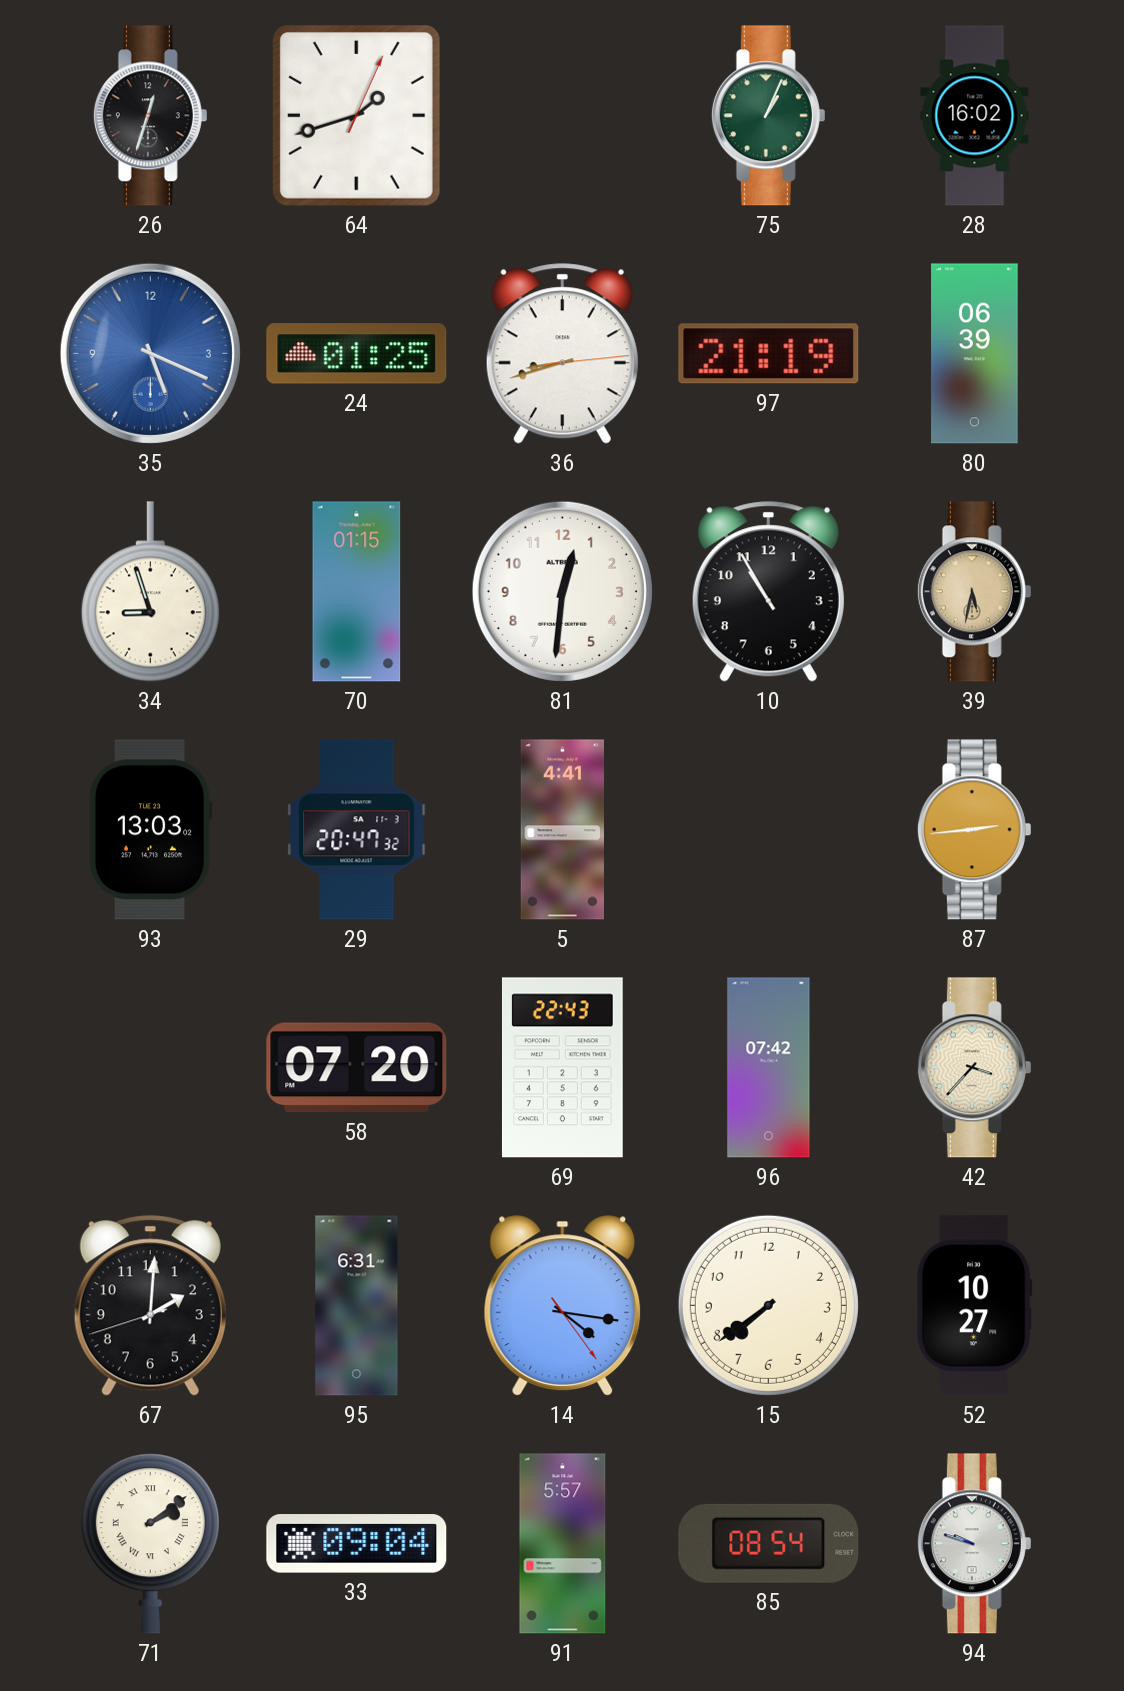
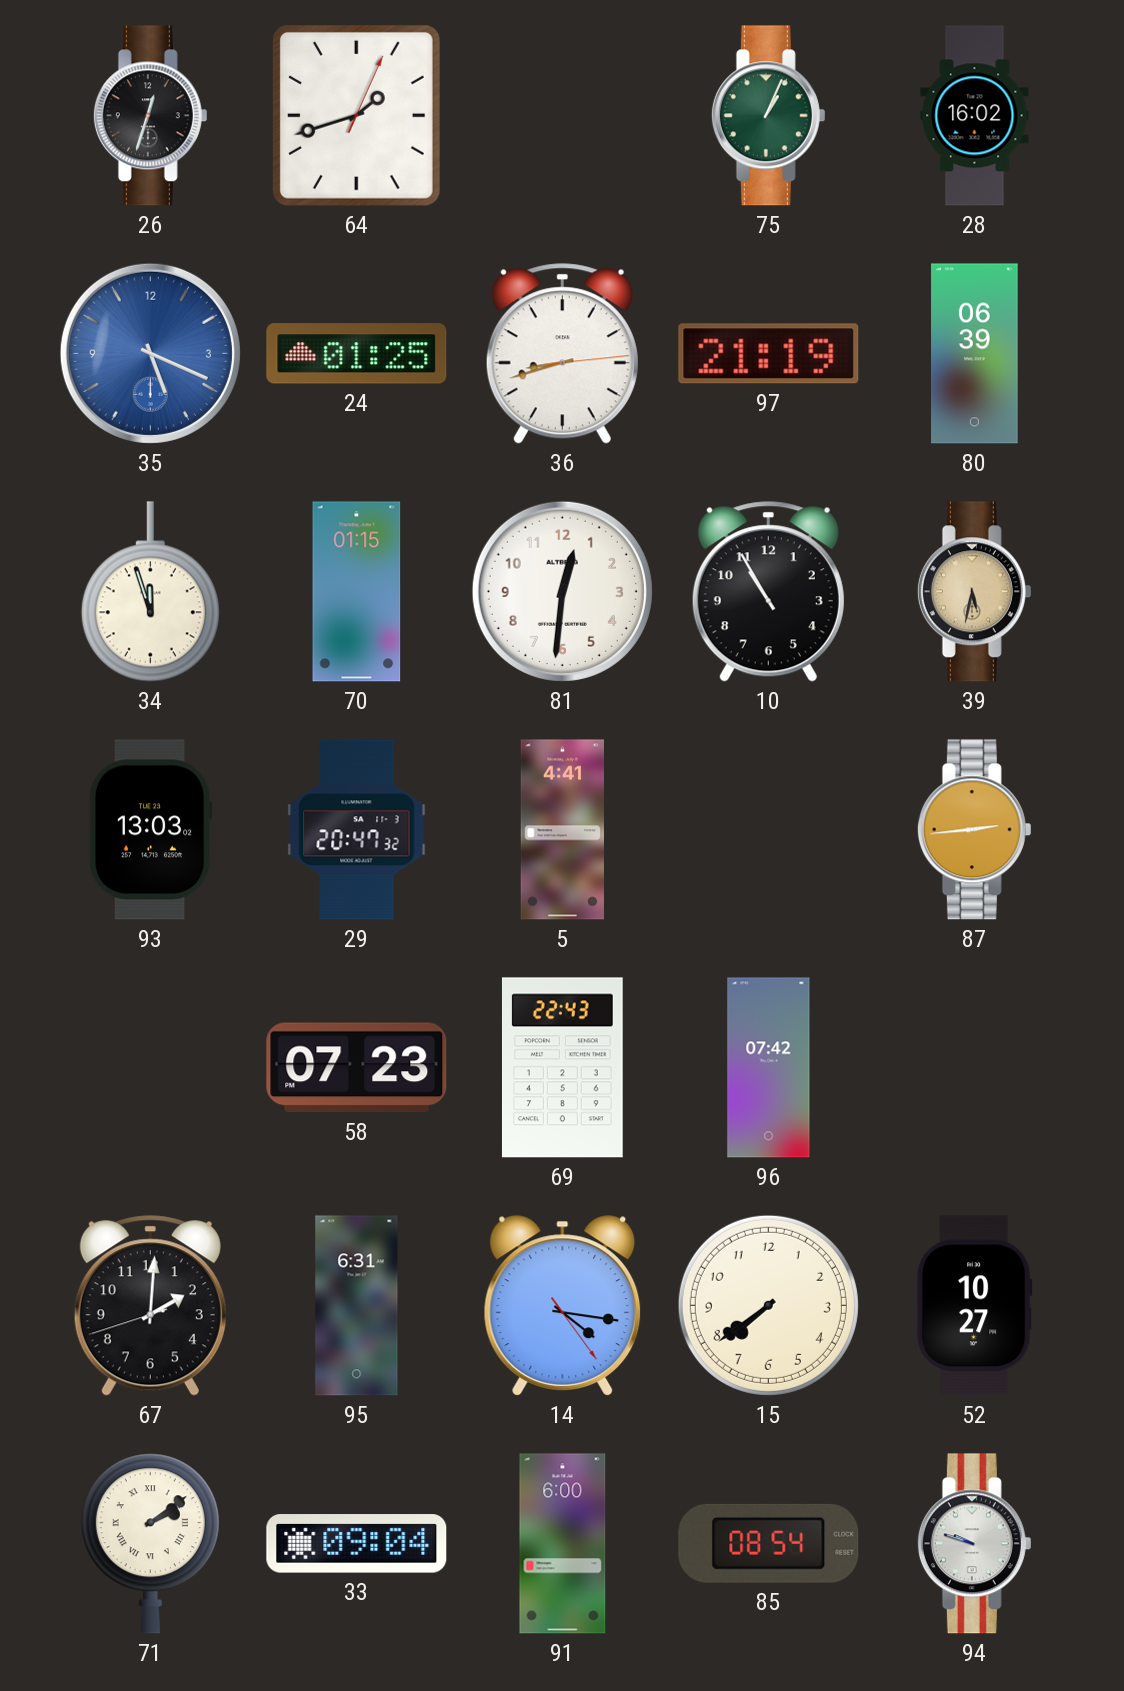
34: 8:57 -> 11:57
58: 07:20 -> 07:23
42: 3:37 -> none
91: 5:57 -> 6:00
